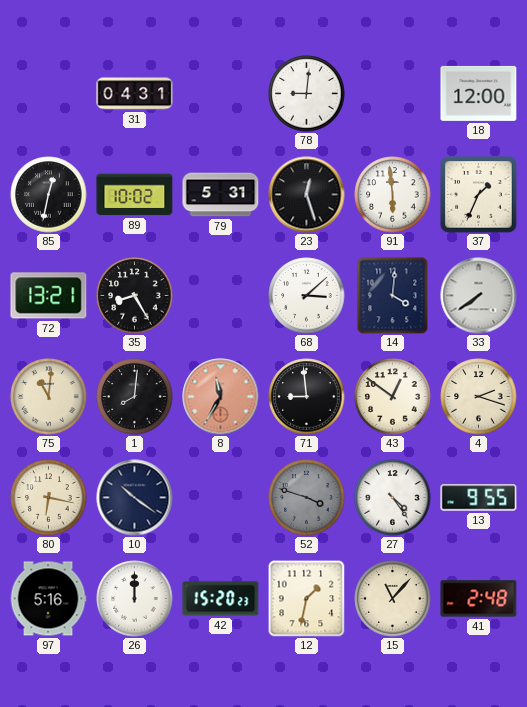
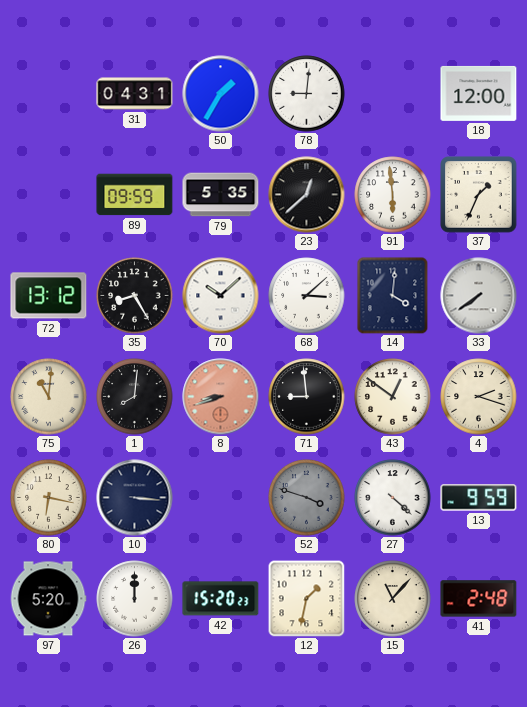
50: none -> 1:35
85: 12:32 -> none
89: 10:02 -> 09:59
79: 5:31 -> 5:35
23: 12:27 -> 12:38
72: 13:21 -> 13:12
70: none -> 10:08
8: 11:35 -> 8:42
10: 10:21 -> 3:16
27: 4:24 -> 4:22
13: 9:55 -> 9:59
97: 5:16 -> 5:20
